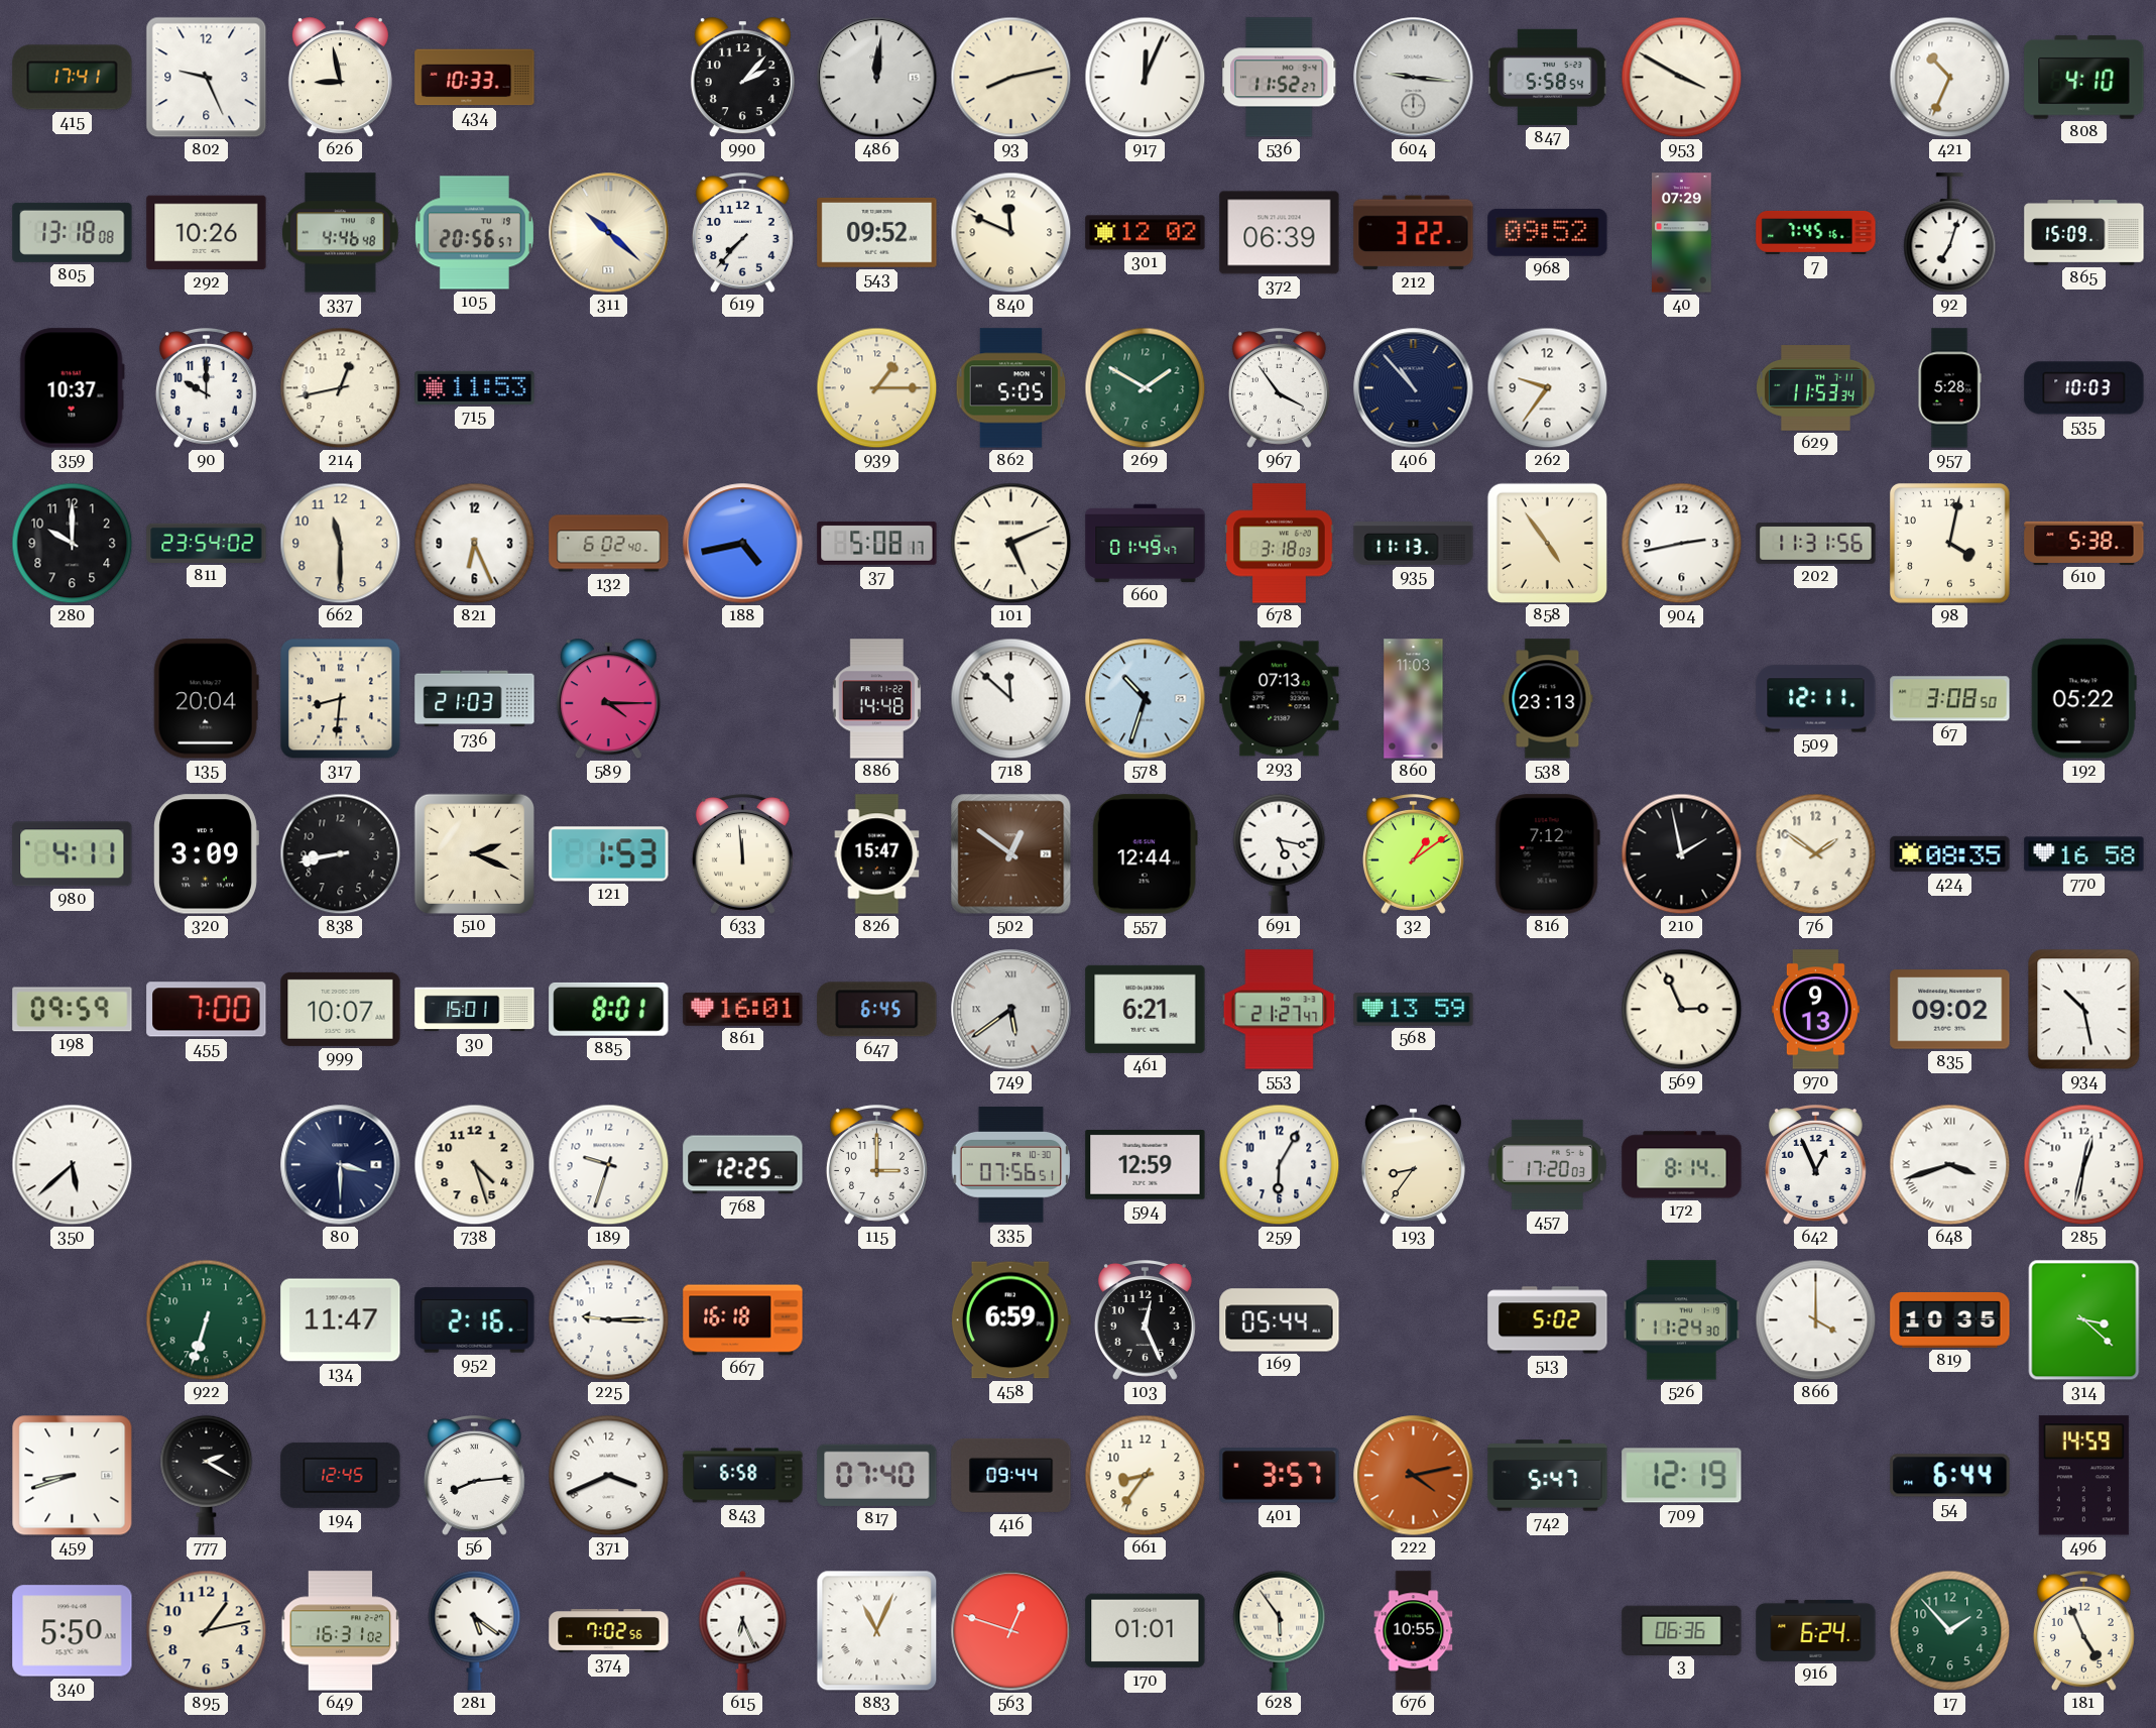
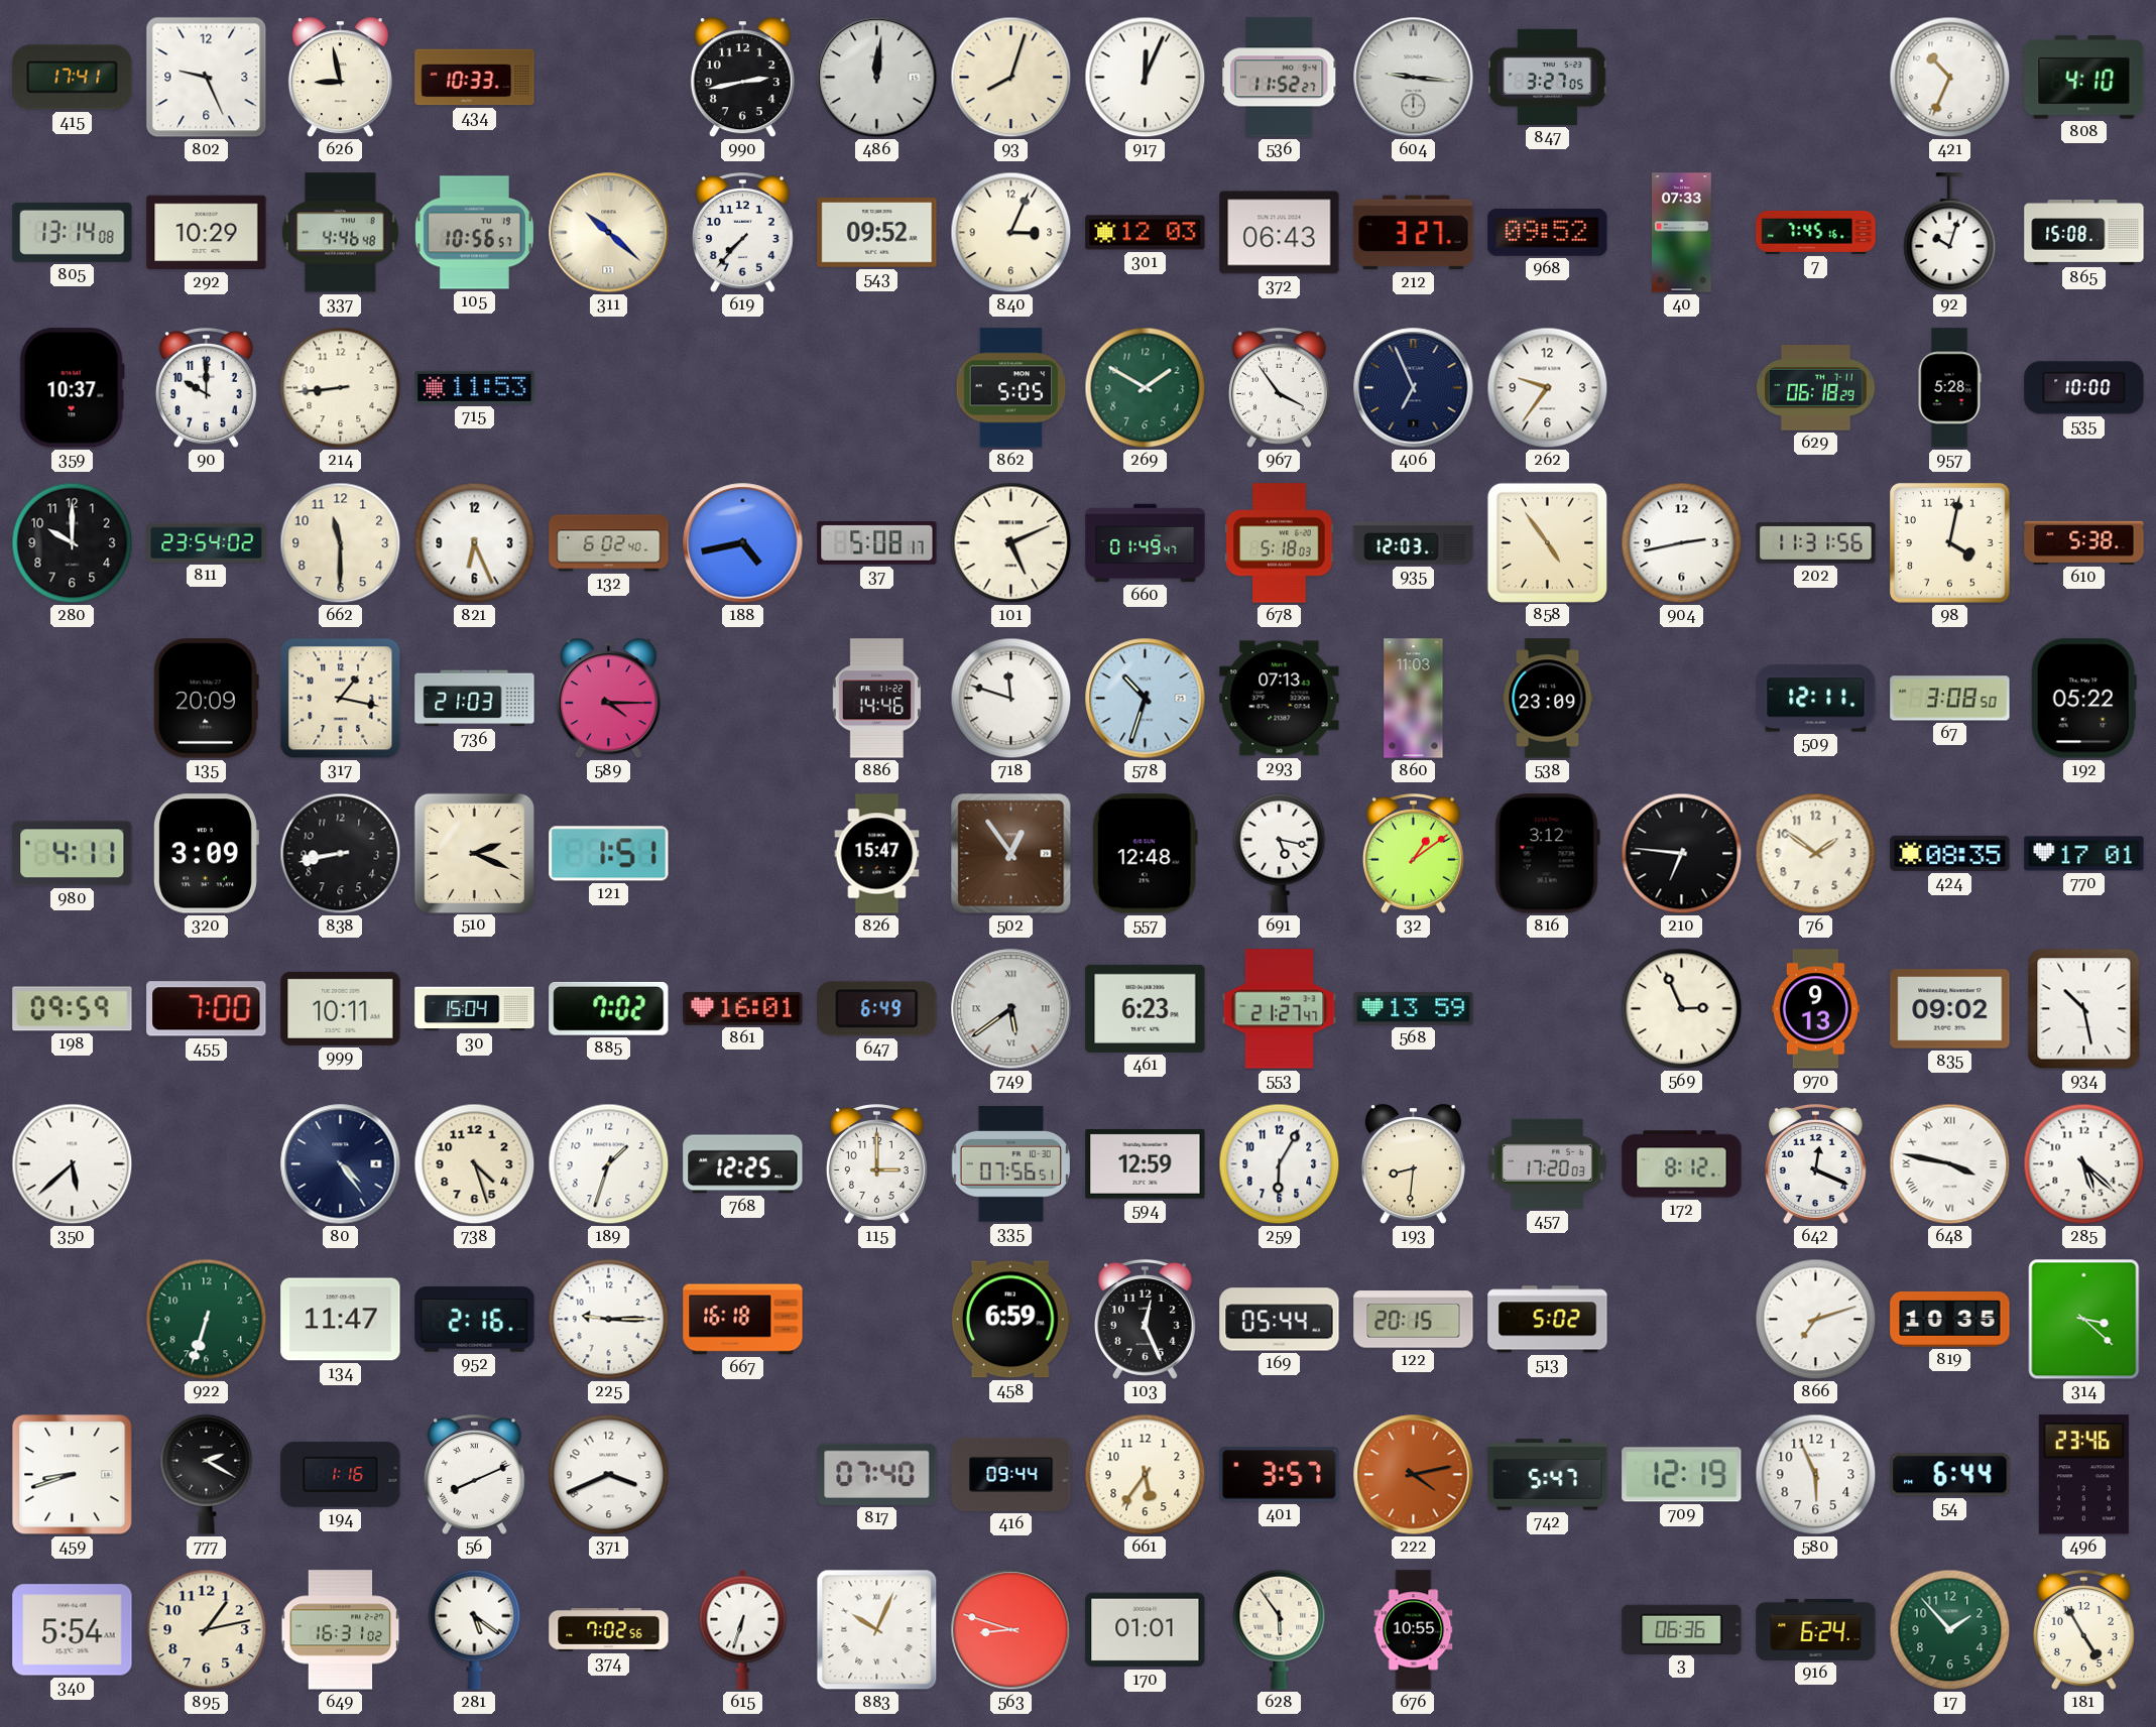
990: 2:07 -> 2:43
93: 8:13 -> 8:03
847: 5:58 -> 3:27
953: 3:50 -> none
805: 13:18 -> 13:14
292: 10:26 -> 10:29
105: 20:56 -> 10:56
840: 11:49 -> 3:04
301: 12:02 -> 12:03
372: 06:39 -> 06:43
212: 3:22 -> 3:27
40: 07:29 -> 07:33
92: 7:03 -> 10:03
865: 15:09 -> 15:08
214: 12:43 -> 8:44
939: 1:15 -> none
406: 10:53 -> 6:56
629: 11:53 -> 06:18
535: 10:03 -> 10:00
678: 3:18 -> 5:18
935: 11:13 -> 12:03
135: 20:04 -> 20:09
317: 8:31 -> 1:17
886: 14:48 -> 14:46
718: 11:52 -> 11:48
538: 23:13 -> 23:09
121: 1:53 -> 1:51
633: 11:59 -> none
502: 12:51 -> 12:54
557: 12:44 -> 12:48
816: 7:12 -> 3:12
210: 1:58 -> 6:46
770: 16:58 -> 17:01
999: 10:07 -> 10:11
30: 15:01 -> 15:04
885: 8:01 -> 7:02
647: 6:45 -> 6:49
461: 6:21 -> 6:23
80: 3:30 -> 4:24
189: 9:33 -> 1:33
193: 8:36 -> 8:31
172: 8:14 -> 8:12
642: 12:56 -> 12:19
648: 3:42 -> 3:47
285: 12:32 -> 5:22
122: none -> 20:15
526: 11:24 -> none
866: 4:00 -> 7:12
194: 12:45 -> 1:16
56: 8:14 -> 8:11
843: 6:58 -> none
661: 8:36 -> 5:36
580: none -> 5:56
496: 14:59 -> 23:46
340: 5:50 -> 5:54
615: 6:26 -> 6:33
883: 11:04 -> 10:04
563: 12:48 -> 8:48
181: 4:56 -> 4:55
